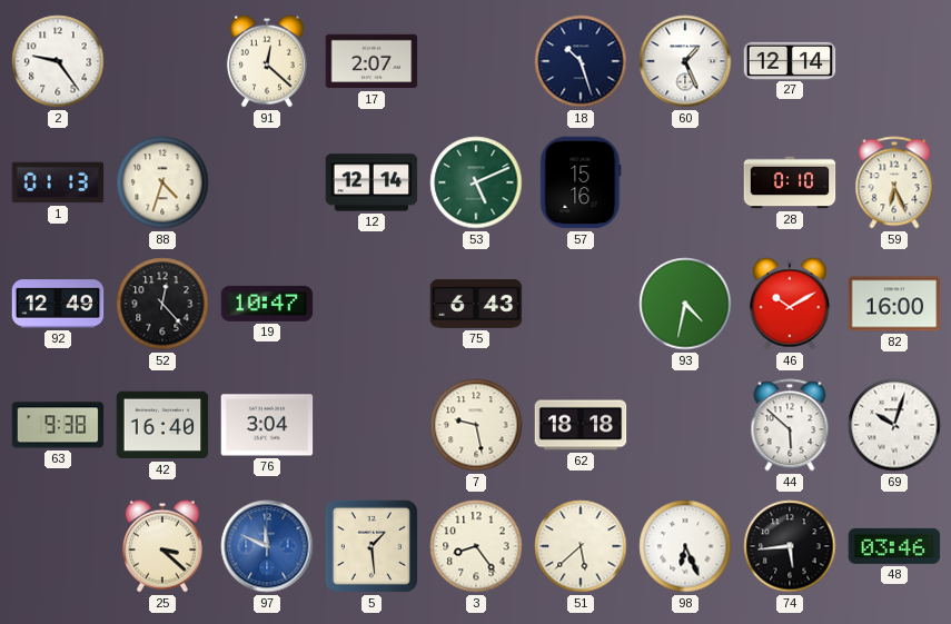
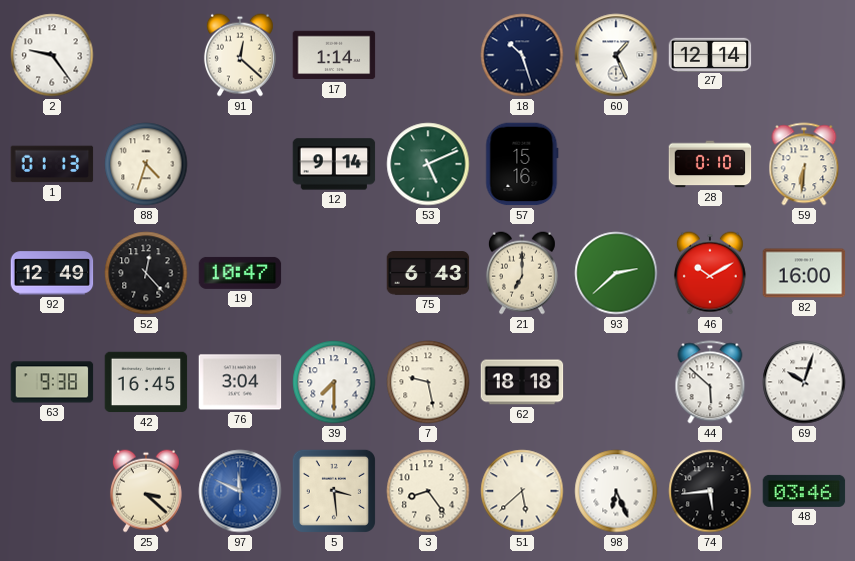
17: 2:07 -> 1:14
12: 12:14 -> 9:14
59: 6:26 -> 6:31
21: none -> 7:00
93: 4:32 -> 2:38
42: 16:40 -> 16:45
39: none -> 7:30
5: 1:29 -> 3:29
